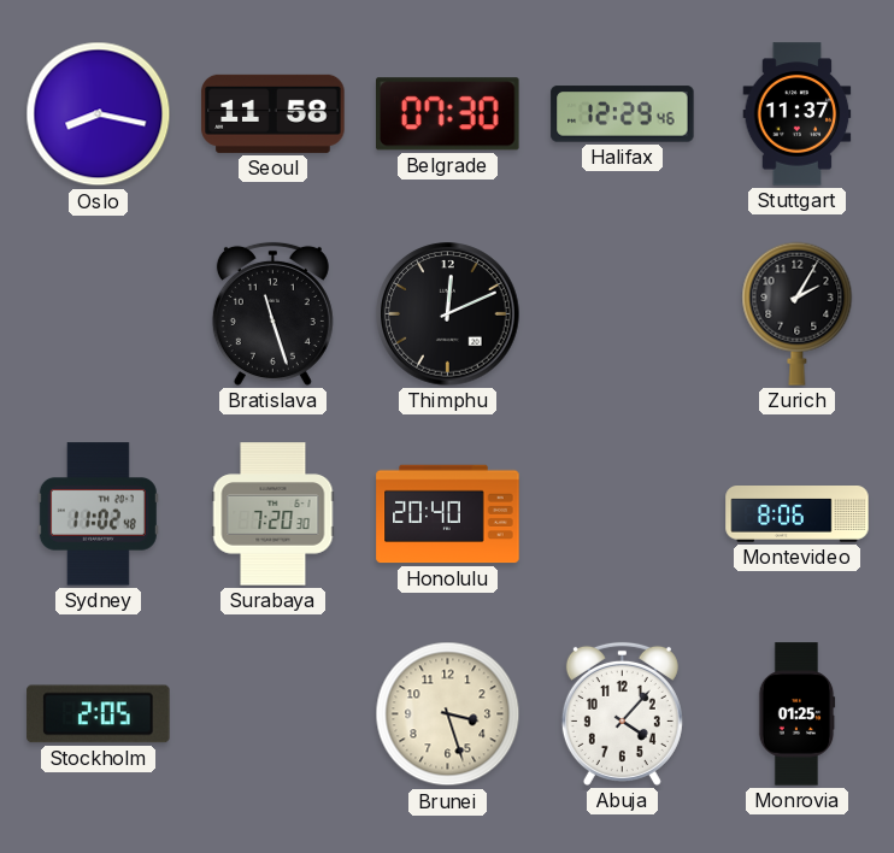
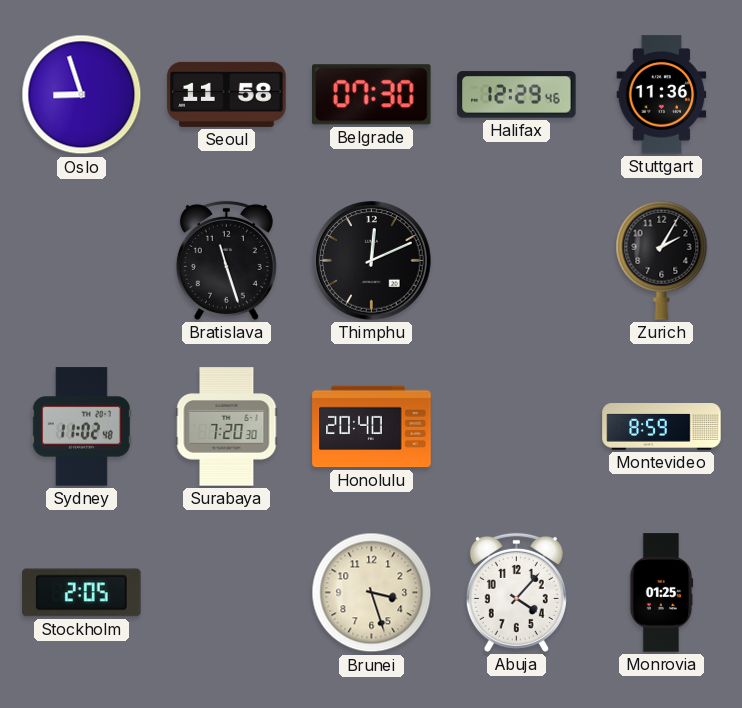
Oslo: 8:17 -> 8:57
Stuttgart: 11:37 -> 11:36
Montevideo: 8:06 -> 8:59
